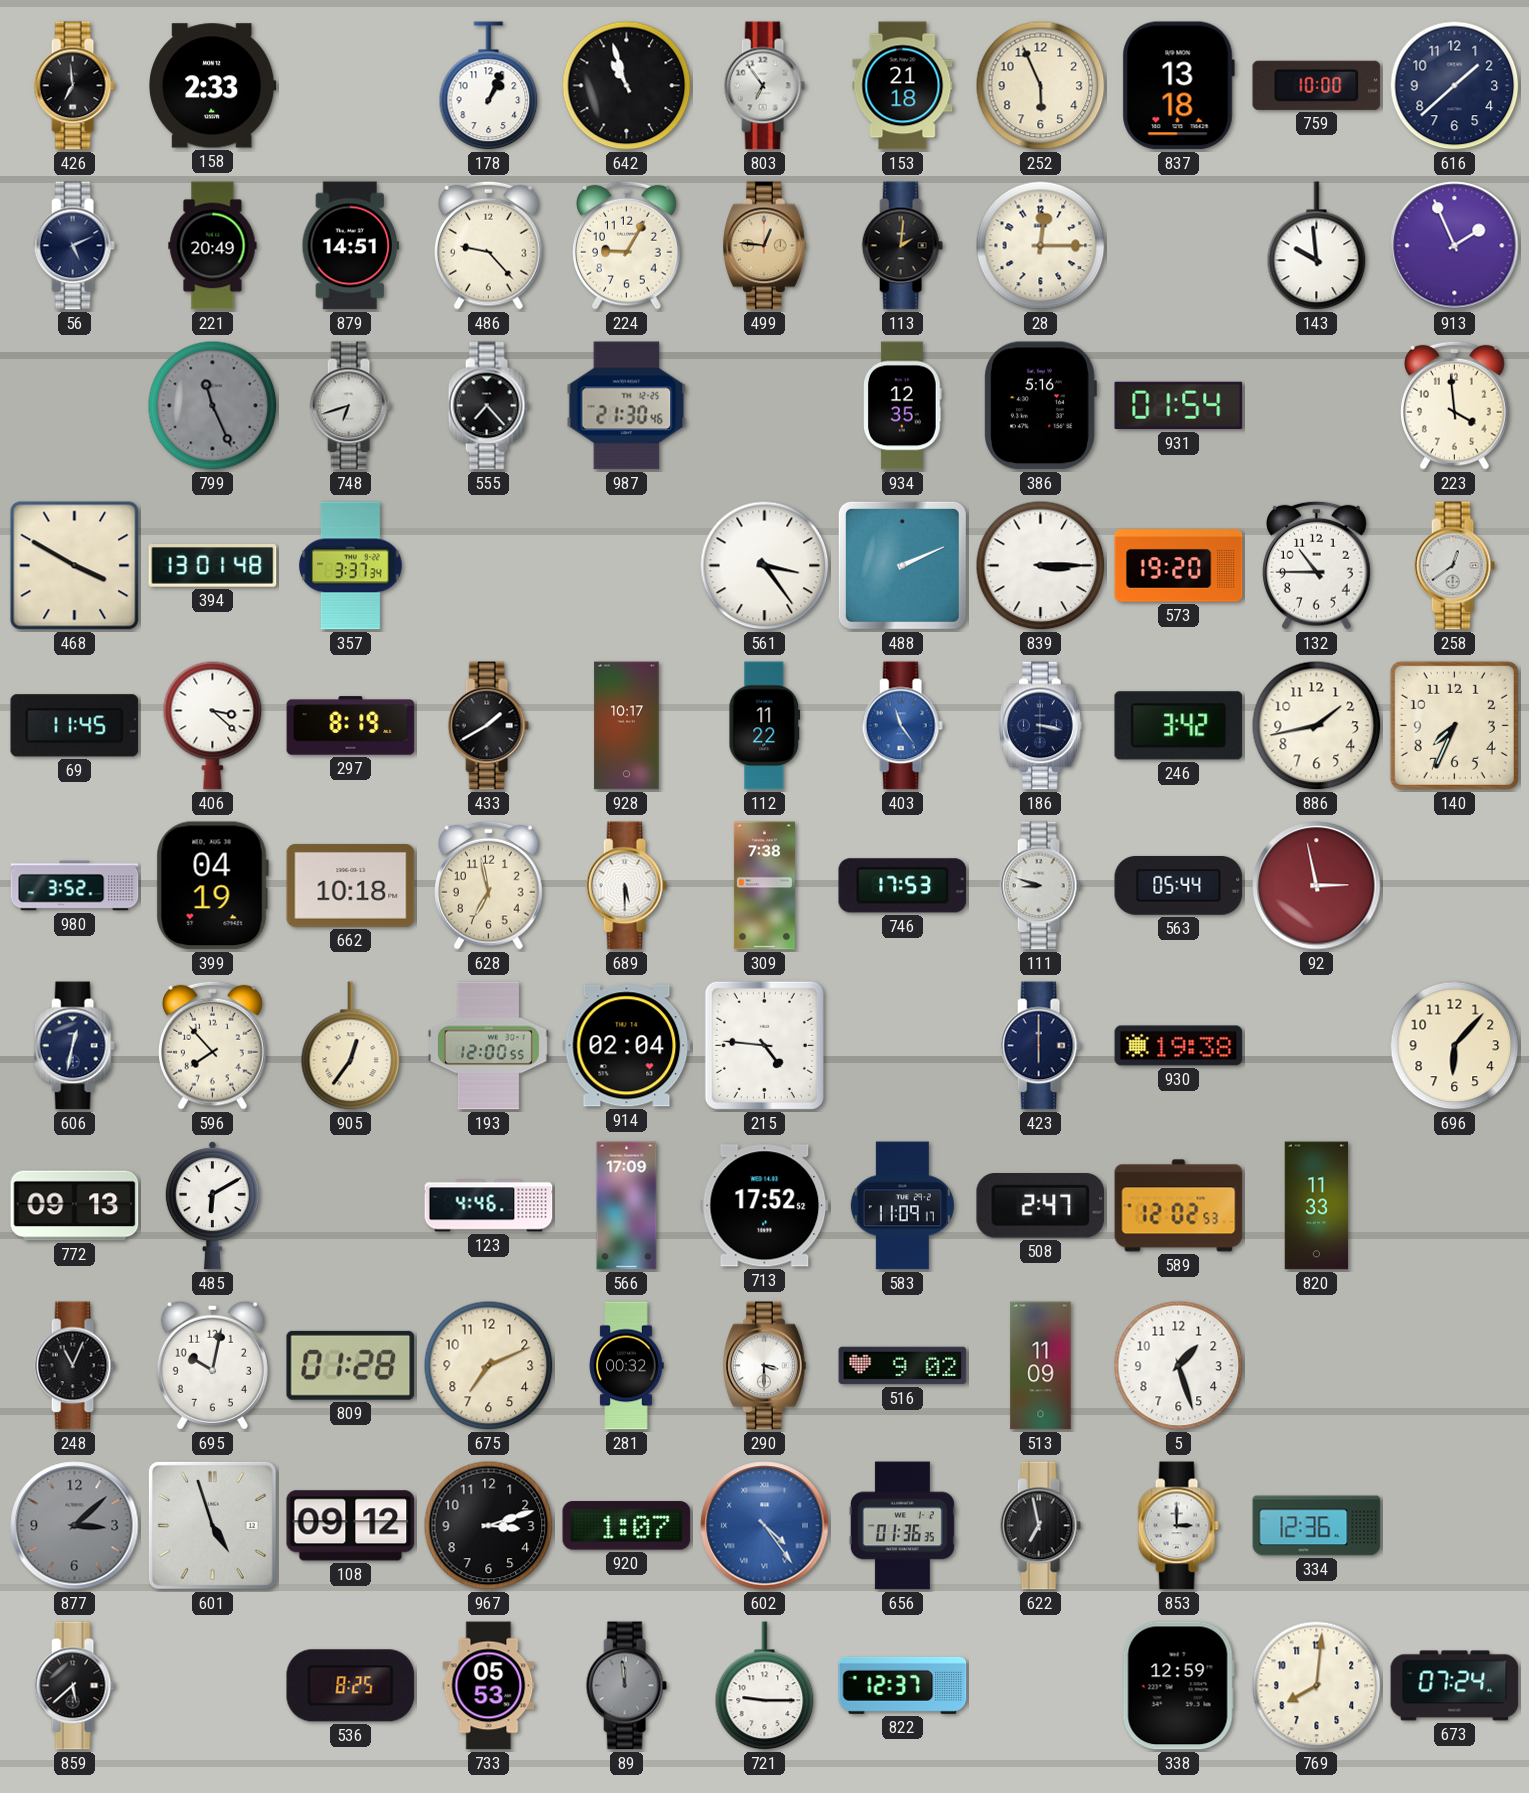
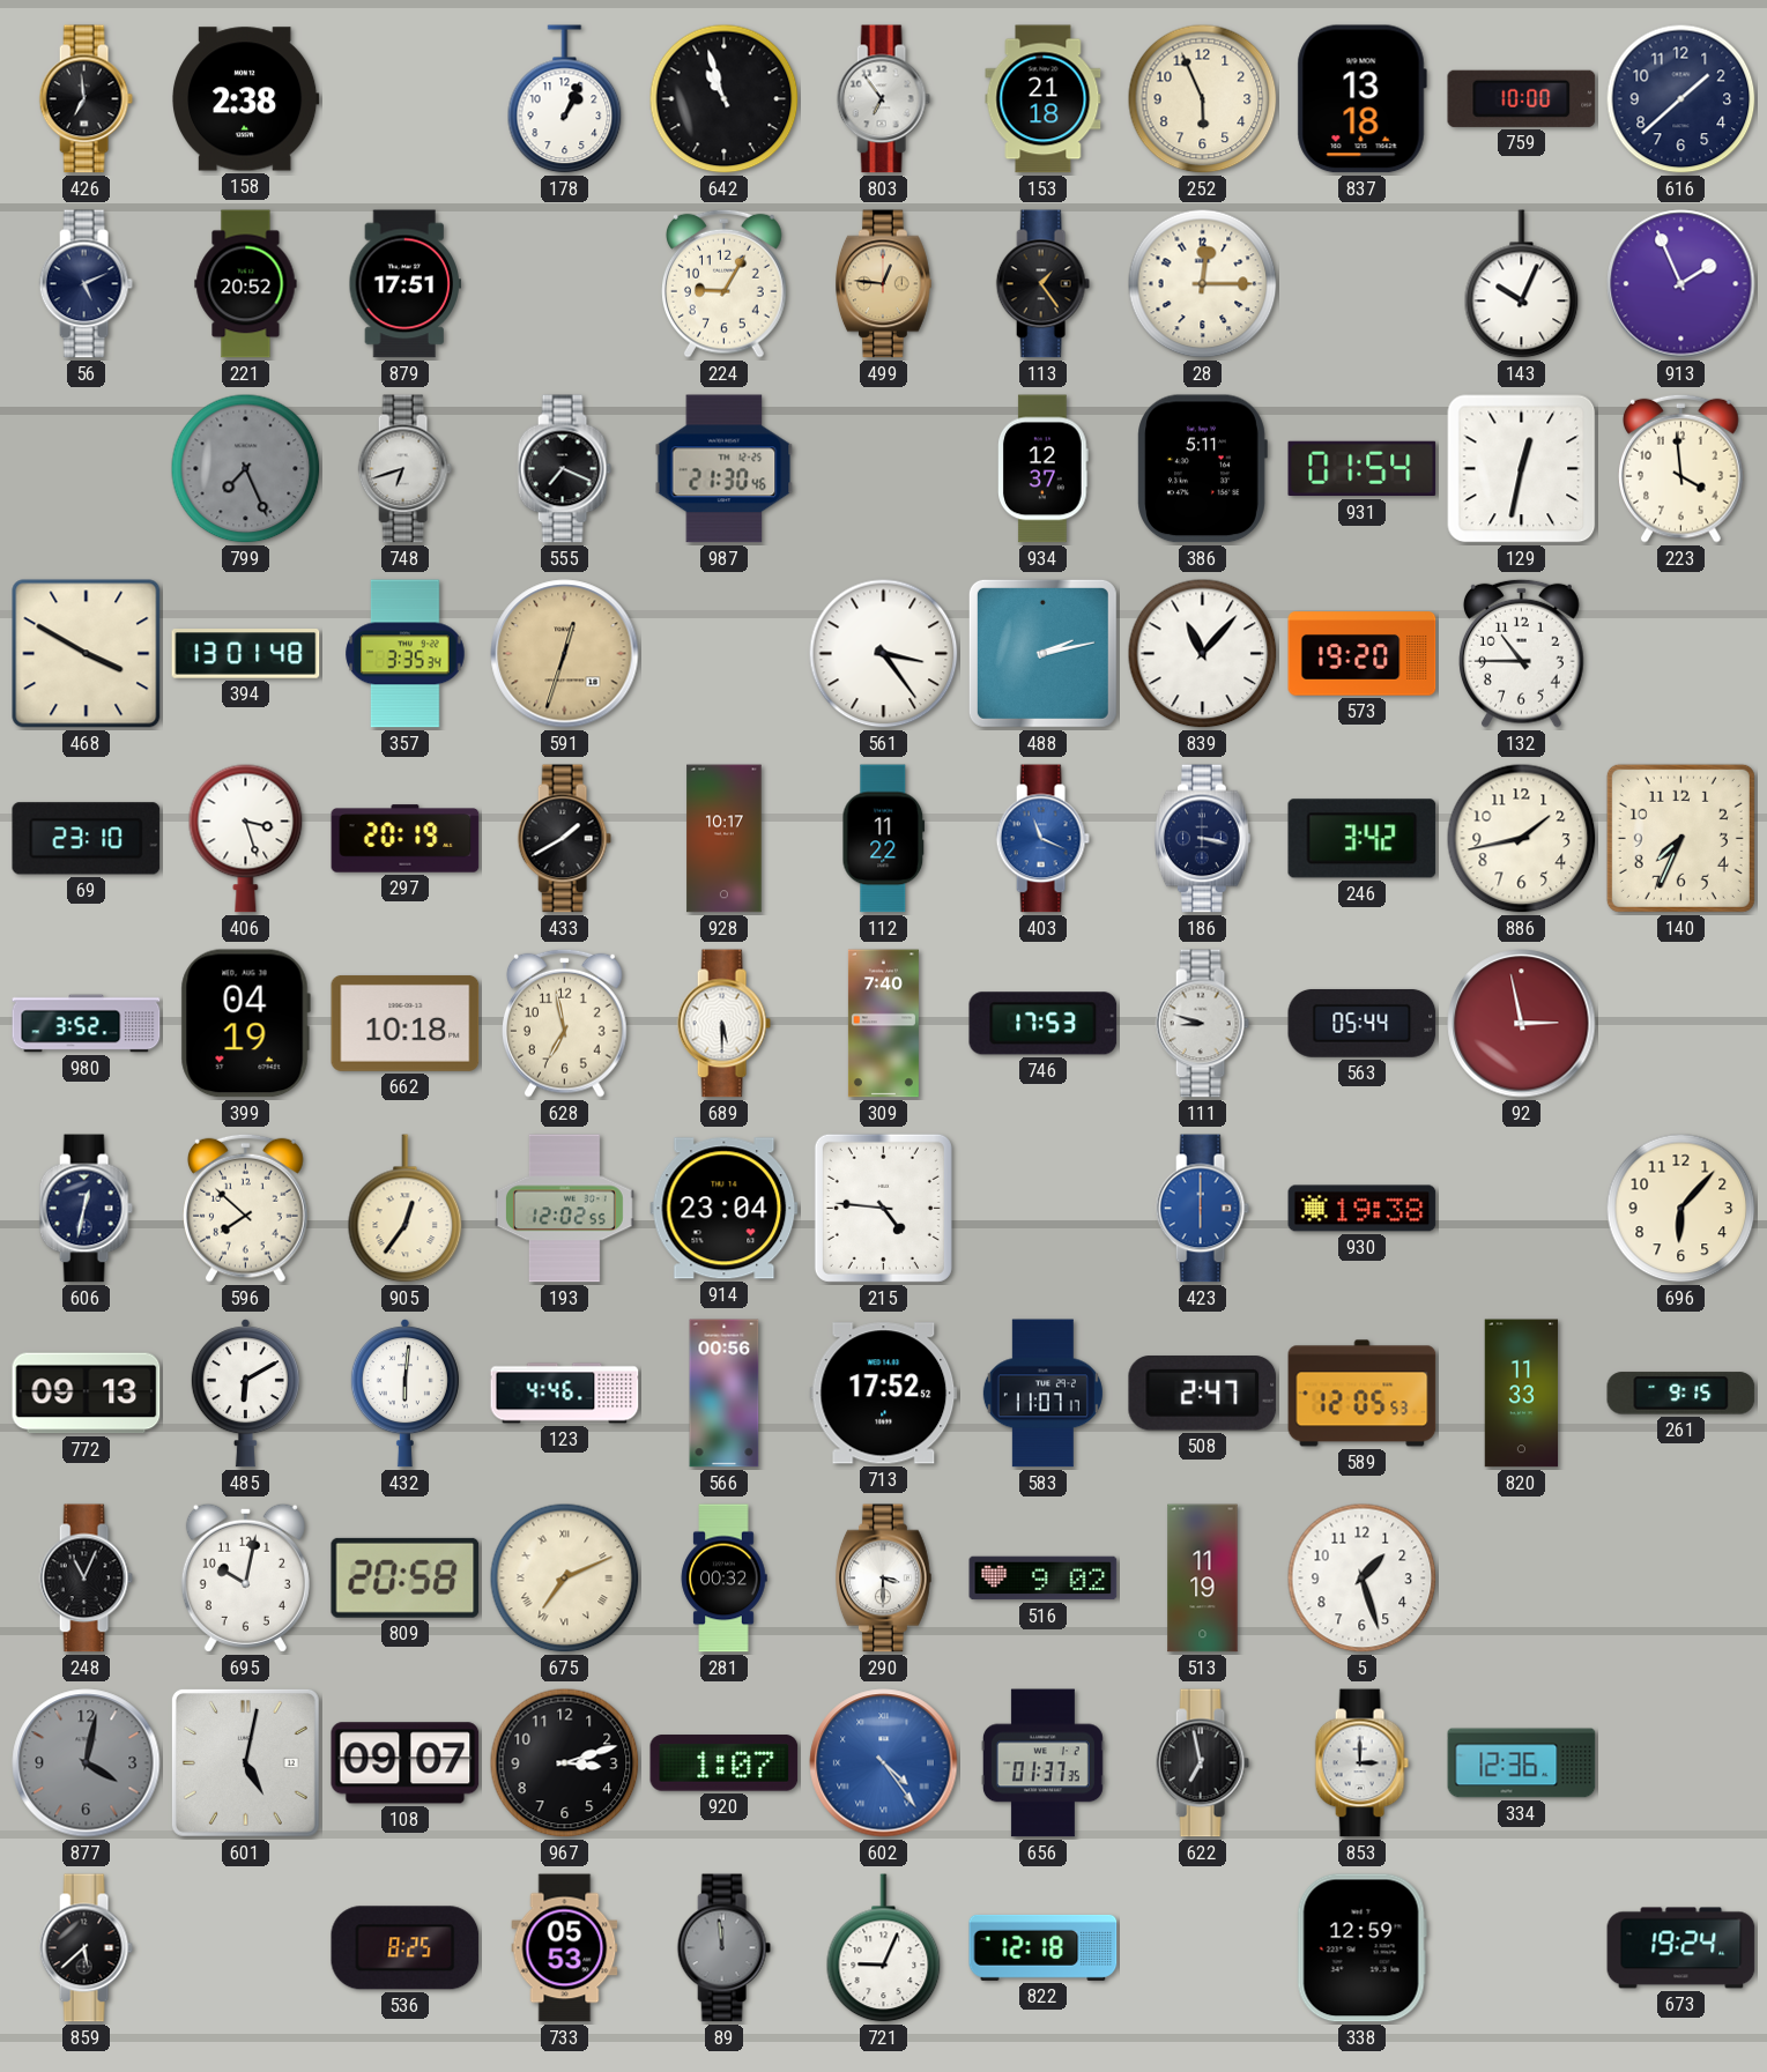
158: 2:33 -> 2:38
221: 20:49 -> 20:52
879: 14:51 -> 17:51
486: 9:23 -> none
113: 2:01 -> 1:24
143: 9:59 -> 10:04
799: 11:26 -> 7:26
555: 7:23 -> 7:19
934: 12:35 -> 12:37
386: 5:16 -> 5:11
129: none -> 12:32
357: 3:37 -> 3:35
591: none -> 12:33
488: 2:11 -> 2:13
839: 3:15 -> 11:07
258: 12:39 -> none
69: 11:45 -> 23:10
406: 3:22 -> 3:27
297: 8:19 -> 20:19
403: 11:24 -> 11:19
309: 7:38 -> 7:40
596: 7:53 -> 7:52
193: 12:00 -> 12:02
914: 02:04 -> 23:04
423 dial: navy -> blue
432: none -> 6:01
566: 17:09 -> 00:56
583: 11:09 -> 11:07
589: 12:02 -> 12:05
261: none -> 9:15
809: 01:28 -> 20:58
675 numerals: Arabic -> Roman
513: 11:09 -> 11:19
877: 3:08 -> 4:02
601: 4:57 -> 5:02
108: 09:12 -> 09:07
656: 01:36 -> 01:37
721: 9:15 -> 9:04
822: 12:37 -> 12:18
769: 8:01 -> none
673: 07:24 -> 19:24
